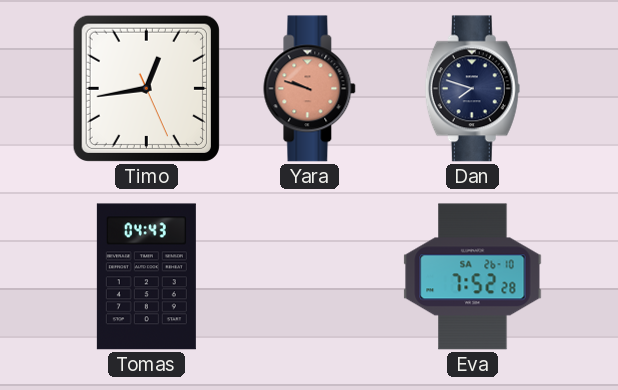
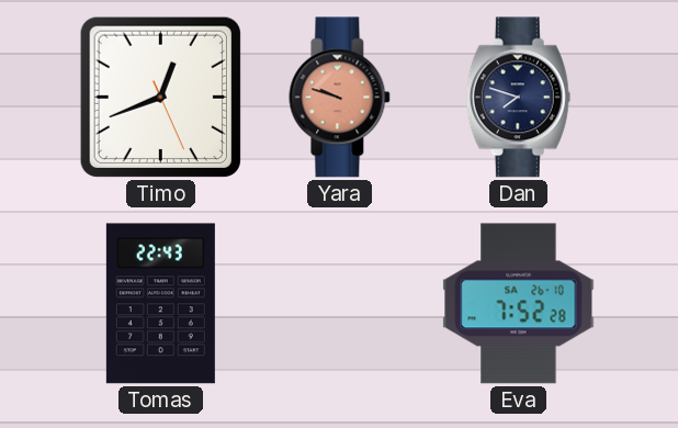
Timo: 12:43 -> 12:41
Tomas: 04:43 -> 22:43
